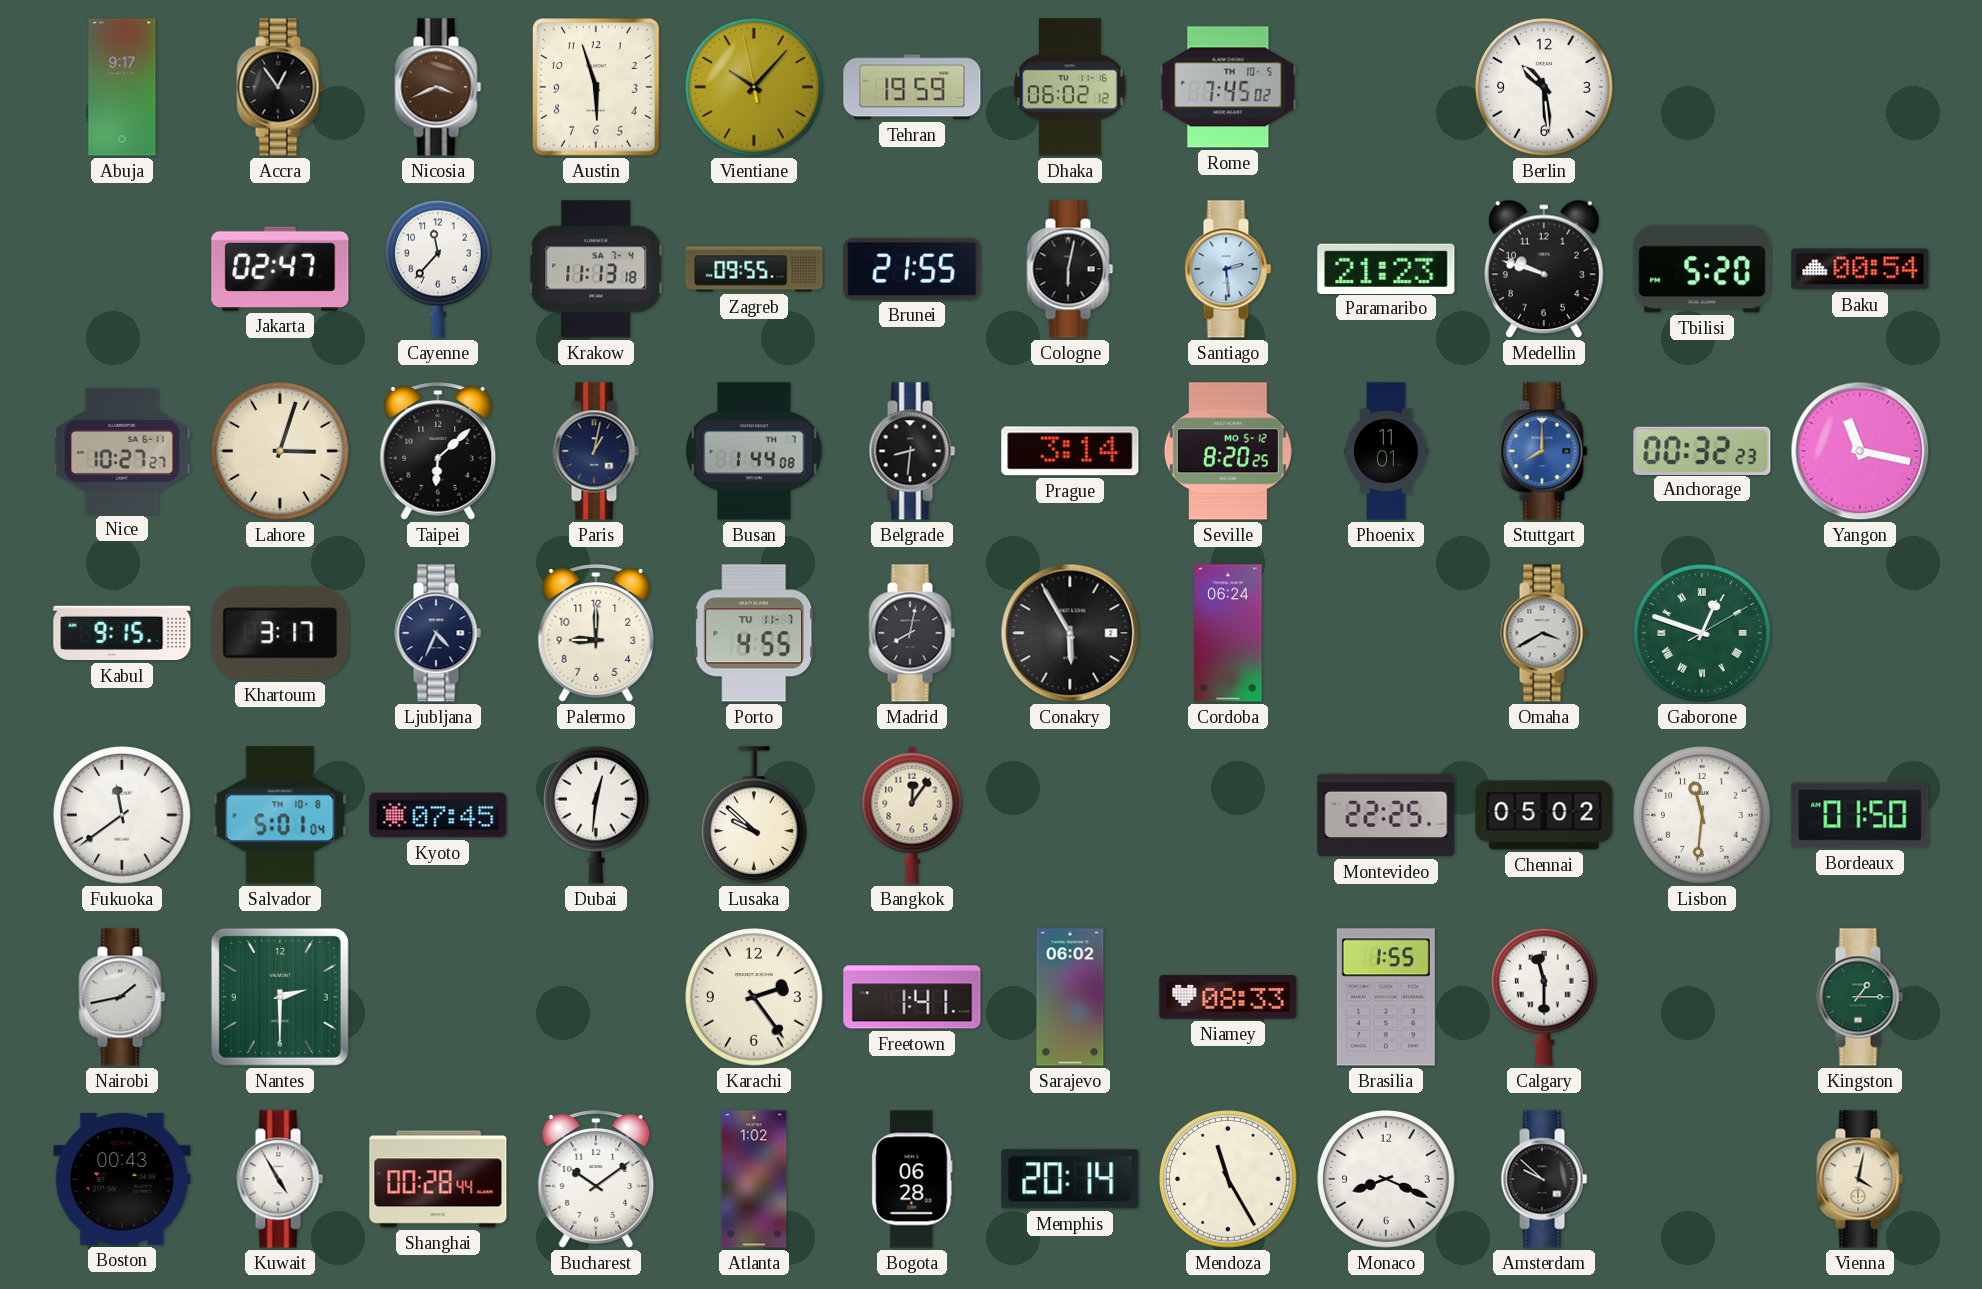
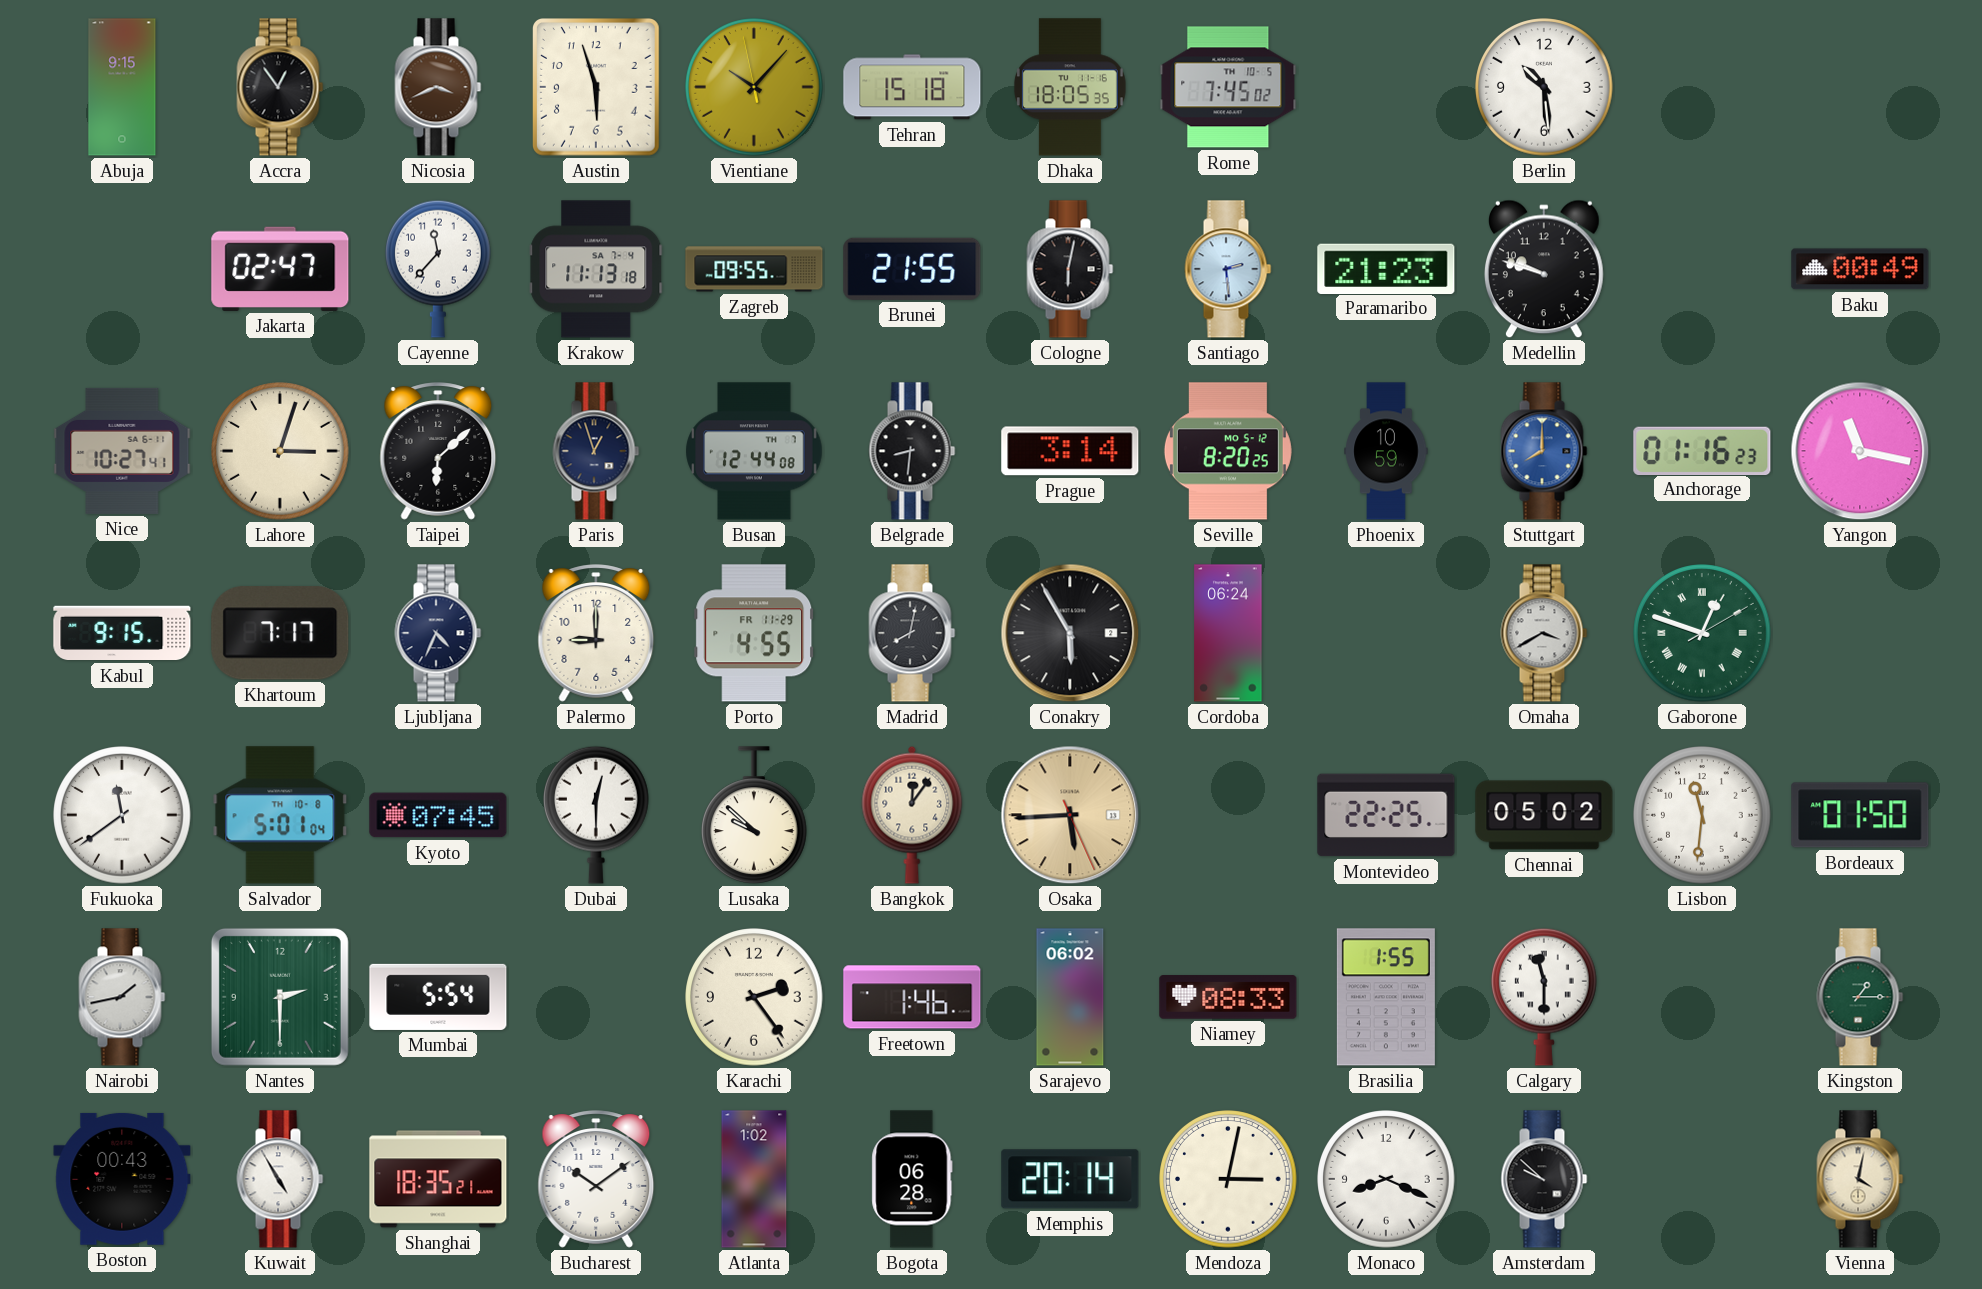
Abuja: 9:17 -> 9:15
Tehran: 19:59 -> 15:18
Dhaka: 06:02 -> 18:05
Tbilisi: 5:20 -> none
Baku: 00:54 -> 00:49
Nice: 10:27:27 -> 10:27:41
Paris: 1:02 -> 12:57
Busan: 1:44 -> 12:44
Phoenix: 11:01 -> 10:59
Anchorage: 00:32 -> 01:16
Khartoum: 3:17 -> 7:17
Porto date: TU 11-7 -> FR 11-29
Dubai: 12:31 -> 12:30
Osaka: none -> 5:44
Mumbai: none -> 5:54
Freetown: 1:41 -> 1:46
Shanghai: 00:28 -> 18:35
Mendoza: 11:25 -> 3:02
